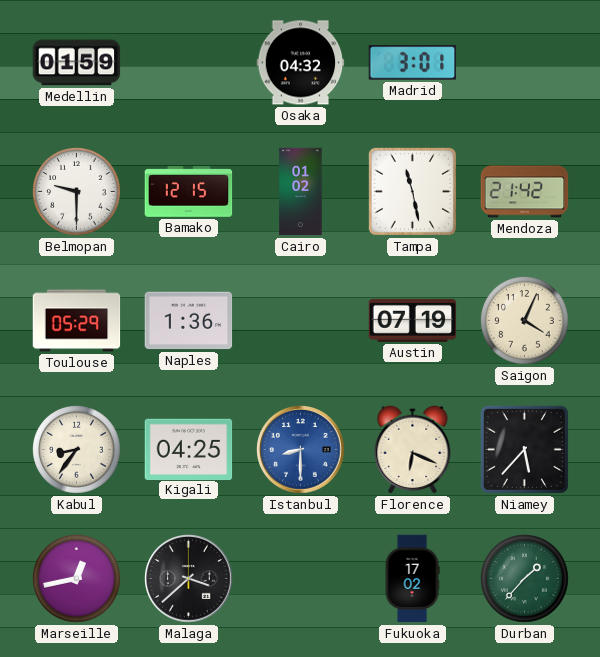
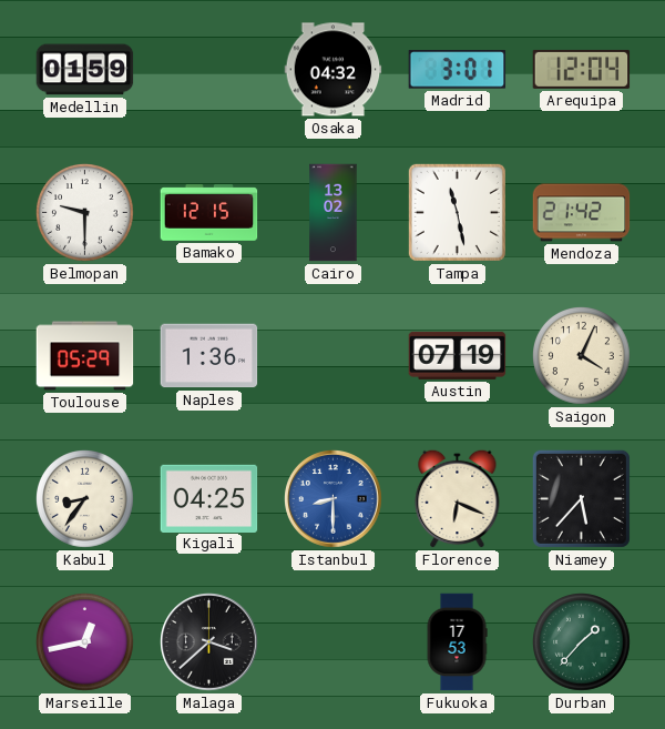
Arequipa: none -> 12:04
Cairo: 01:02 -> 13:02
Fukuoka: 17:02 -> 17:53
